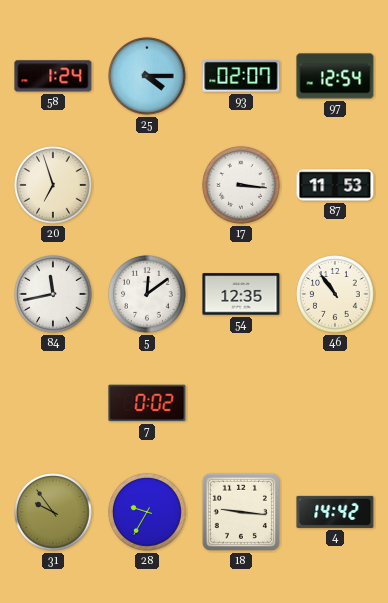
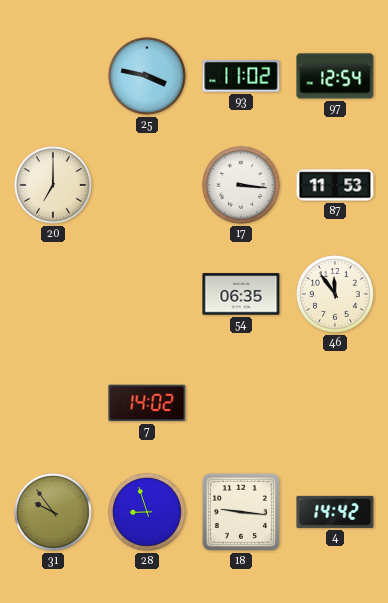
58: 1:24 -> none
25: 4:15 -> 3:47
93: 02:07 -> 11:02
20: 6:57 -> 7:00
84: 11:43 -> none
5: 12:09 -> none
54: 12:35 -> 06:35
46: 10:54 -> 11:54
7: 0:02 -> 14:02
28: 9:35 -> 8:57
